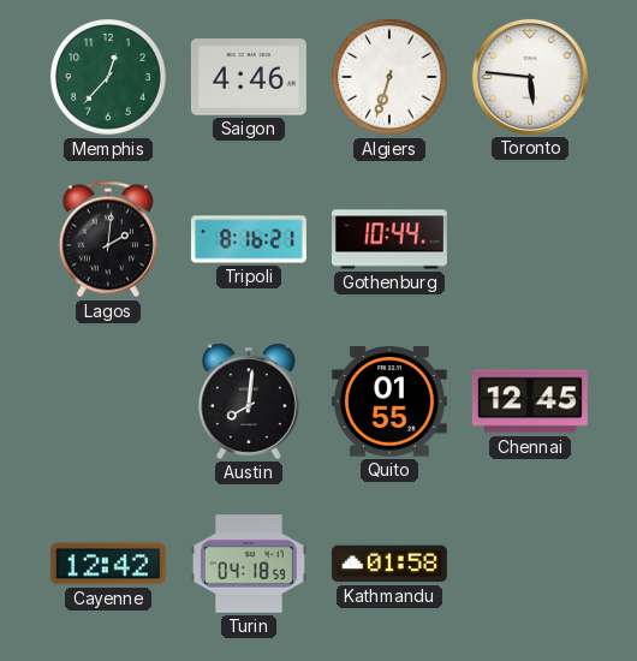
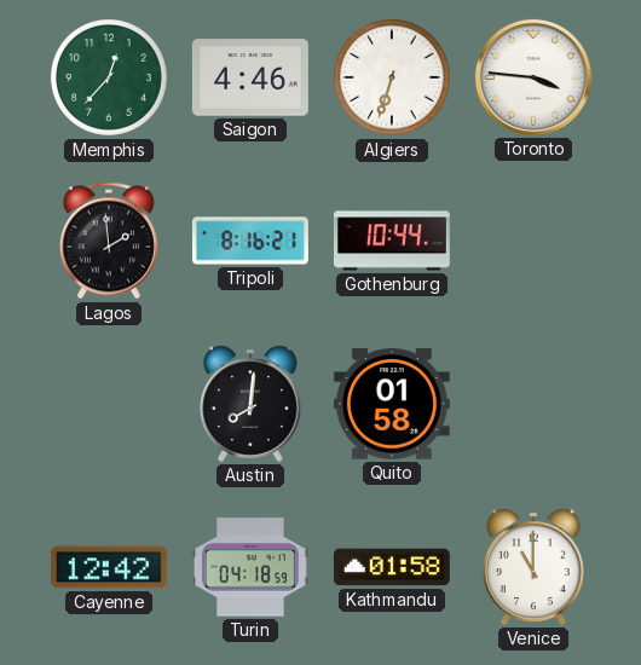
Toronto: 5:46 -> 3:46
Lagos: 2:01 -> 1:59
Quito: 01:55 -> 01:58
Chennai: 12:45 -> none
Venice: none -> 11:00
